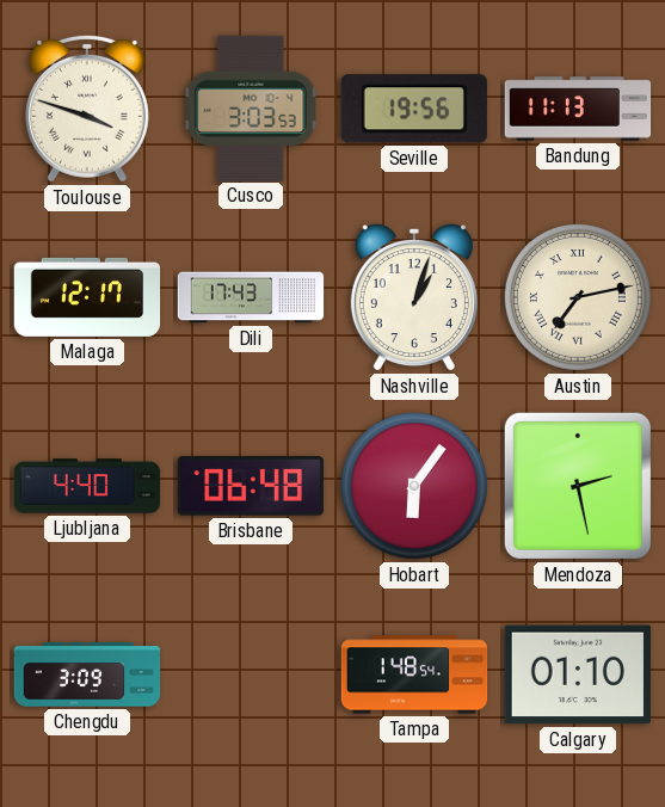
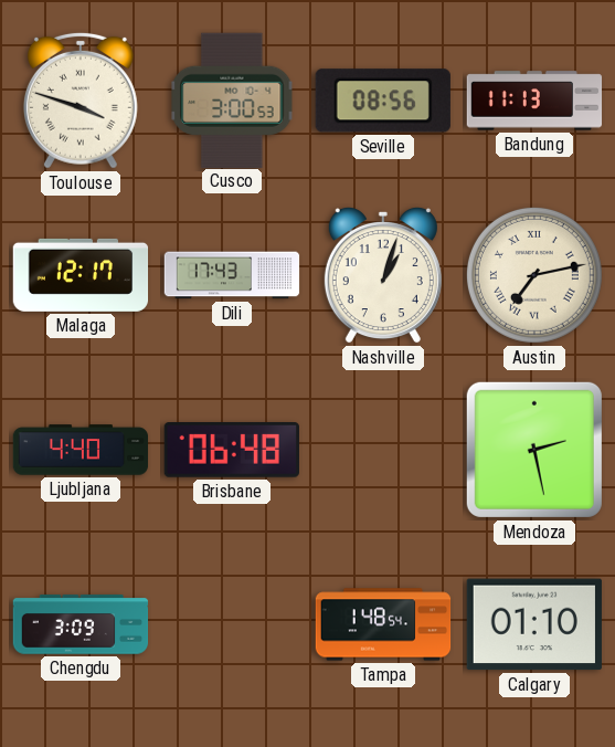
Cusco: 3:03 -> 3:00
Seville: 19:56 -> 08:56
Hobart: 6:06 -> none
